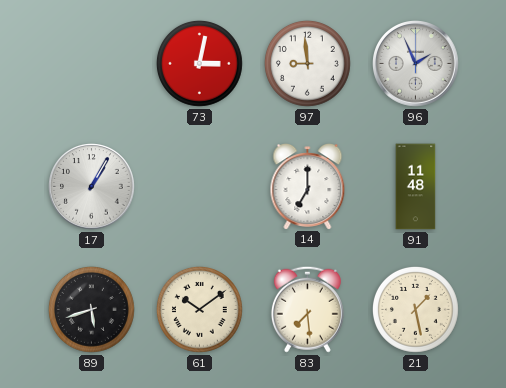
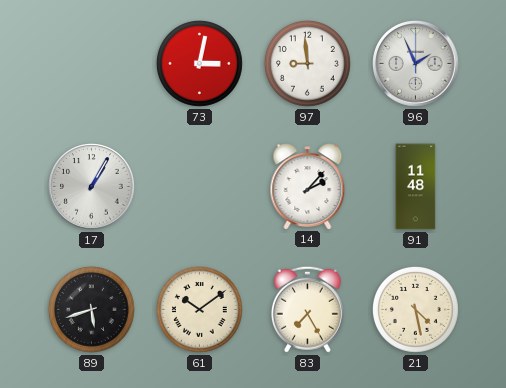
14: 7:00 -> 2:07
83: 7:29 -> 7:25
21: 1:28 -> 4:28
